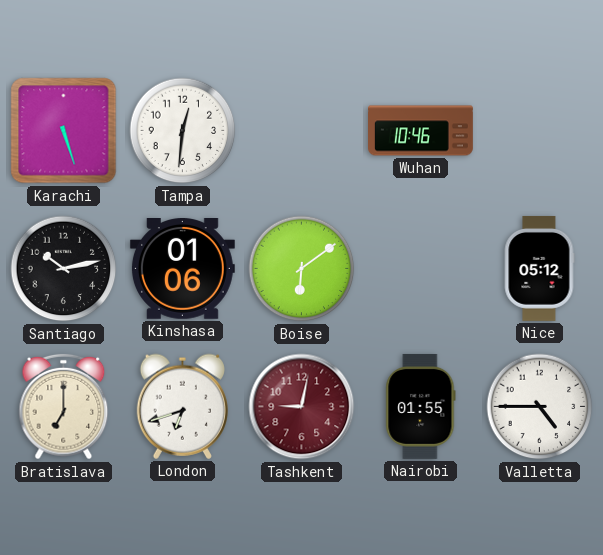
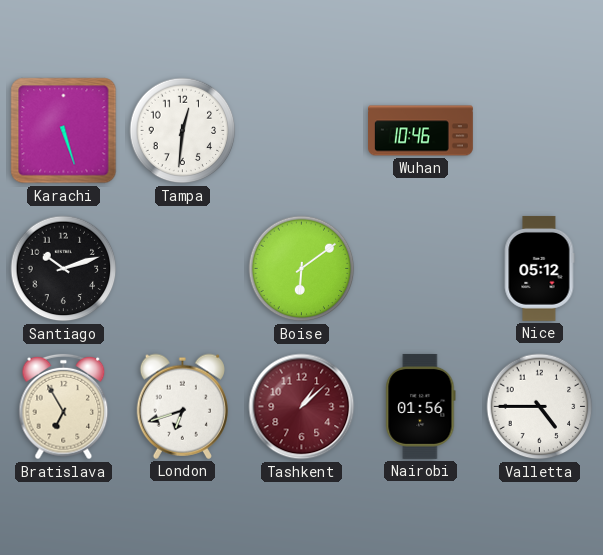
Santiago: 10:13 -> 10:12
Kinshasa: 01:06 -> none
Bratislava: 7:00 -> 6:55
Tashkent: 9:02 -> 1:08
Nairobi: 01:55 -> 01:56
